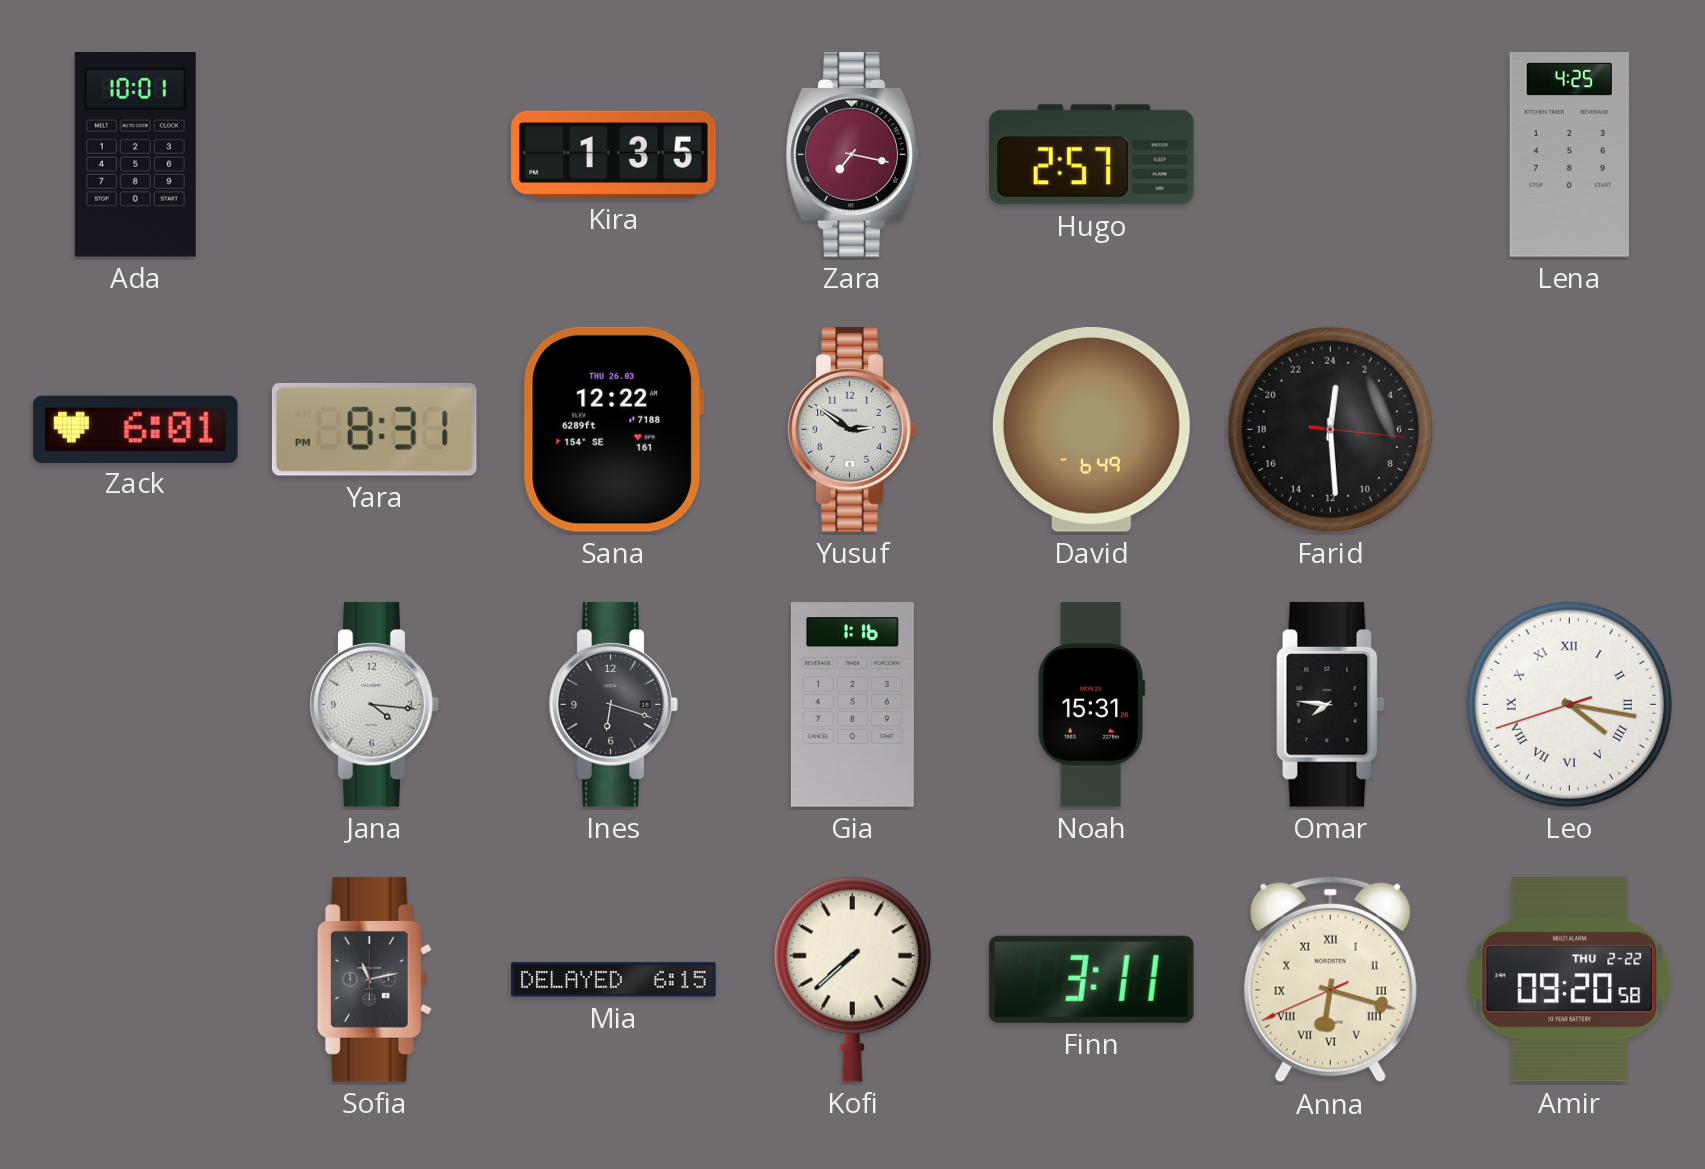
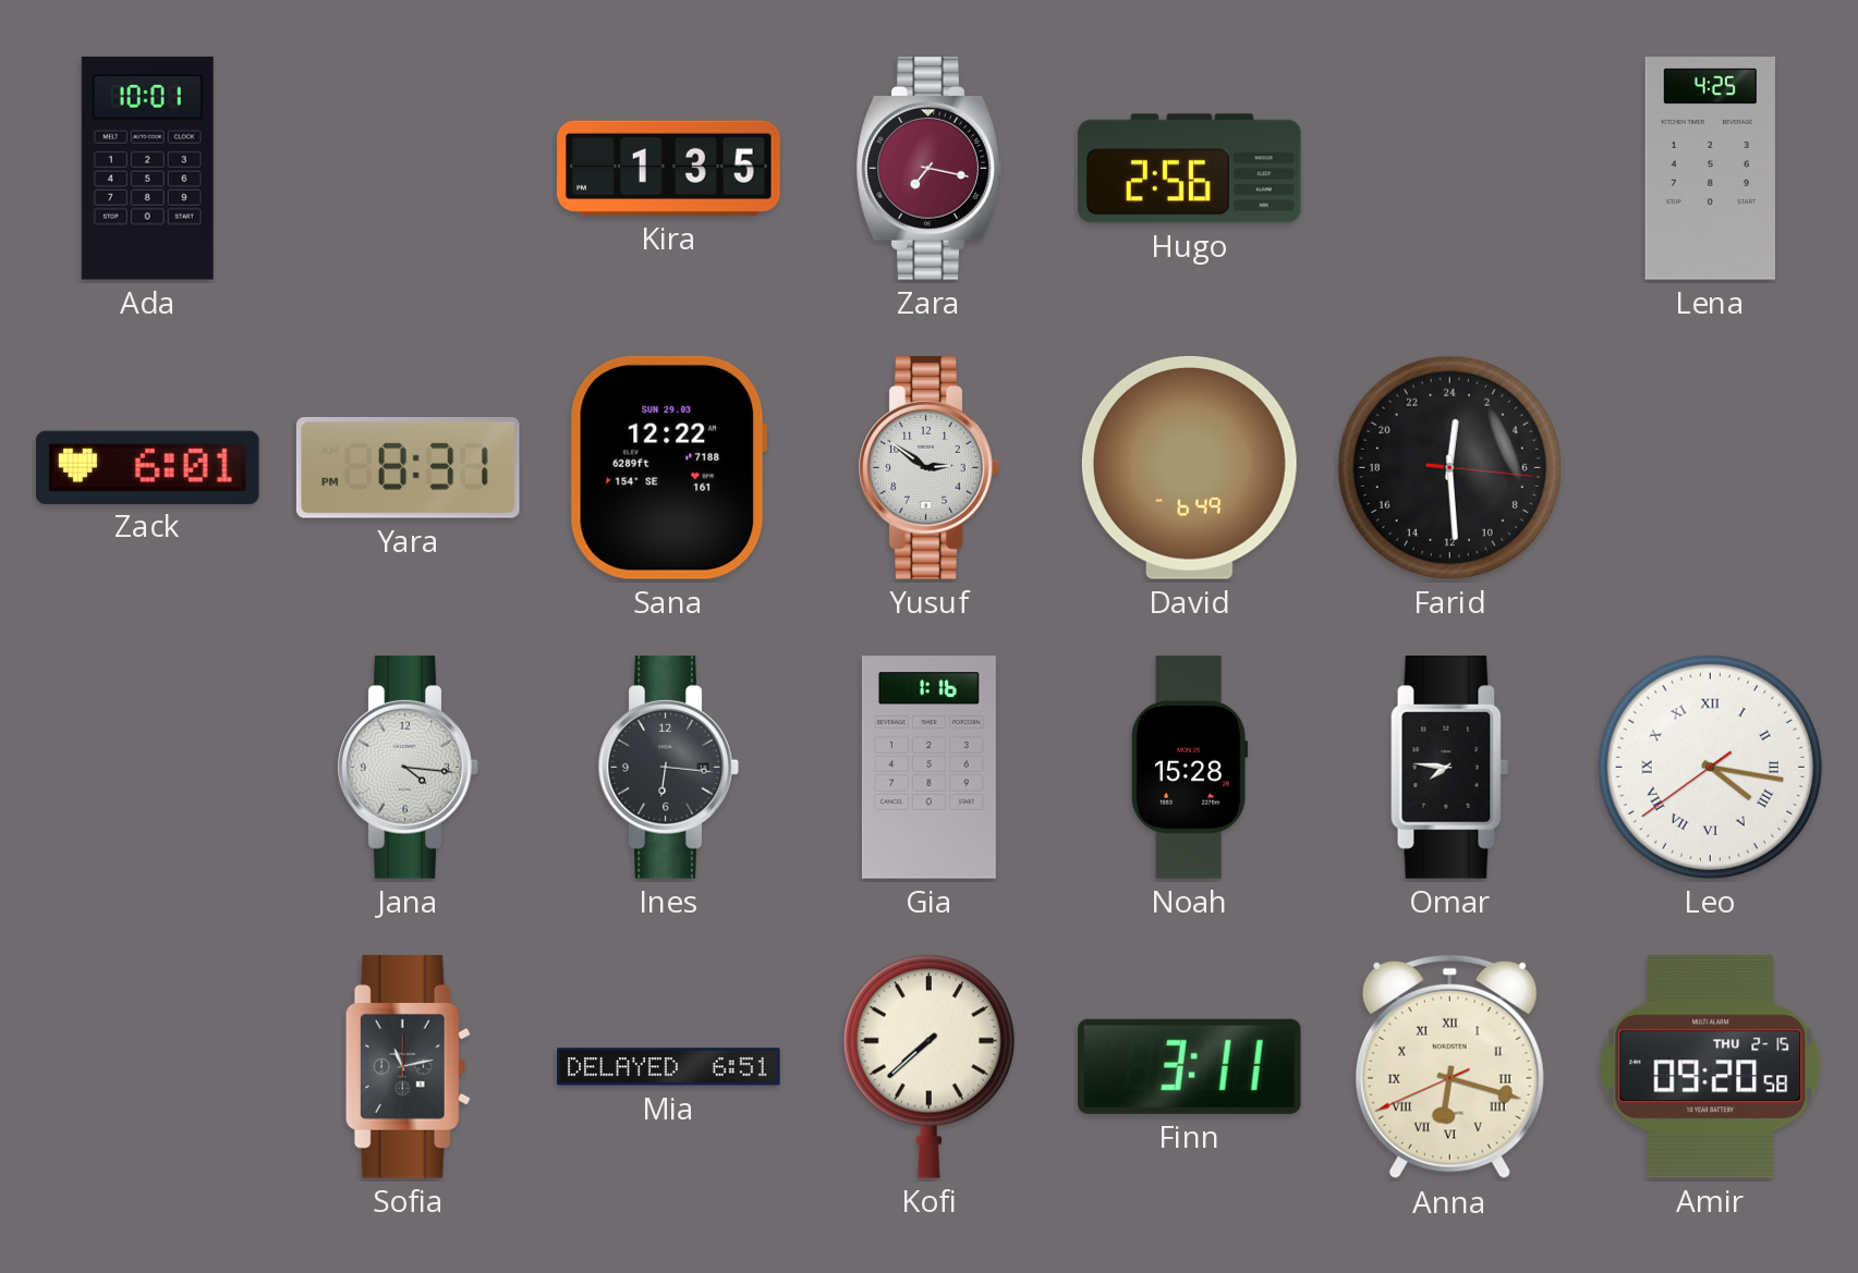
Hugo: 2:57 -> 2:56
Sana date: THU 26.03 -> SUN 29.03
Ines: 6:18 -> 6:16
Noah: 15:31 -> 15:28
Leo: 4:16:42 -> 4:16:39
Mia: 6:15 -> 6:51
Amir date: THU 2-22 -> THU 2-15
